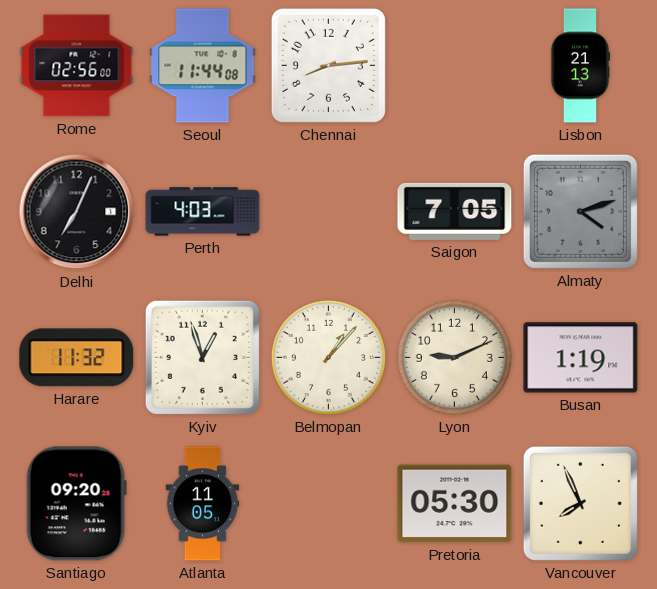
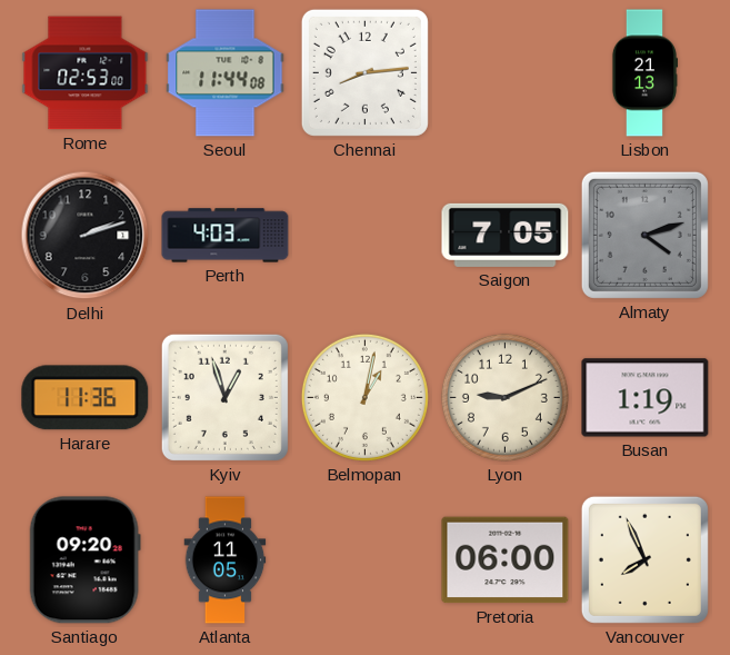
Rome: 02:56 -> 02:53
Delhi: 7:04 -> 2:12
Harare: 11:32 -> 11:36
Belmopan: 1:07 -> 1:02
Pretoria: 05:30 -> 06:00
